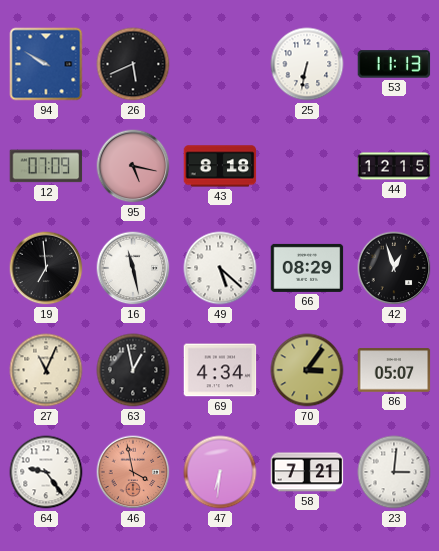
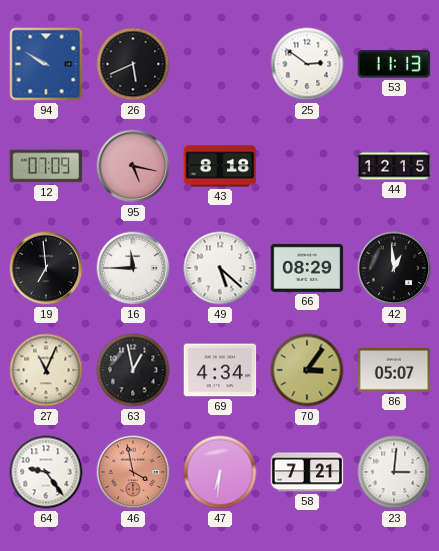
25: 6:32 -> 2:51
16: 11:28 -> 11:45
42: 12:57 -> 12:59
